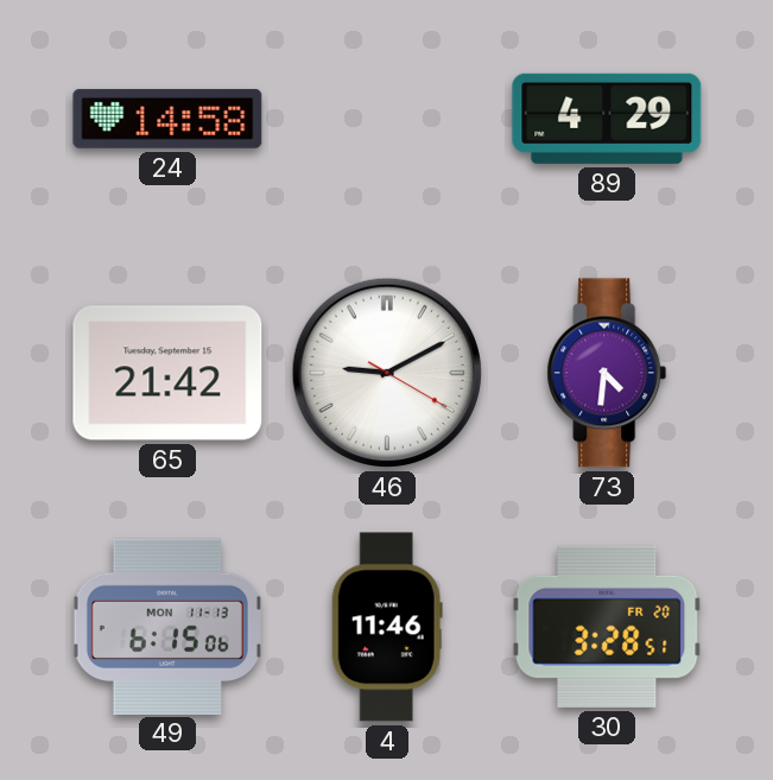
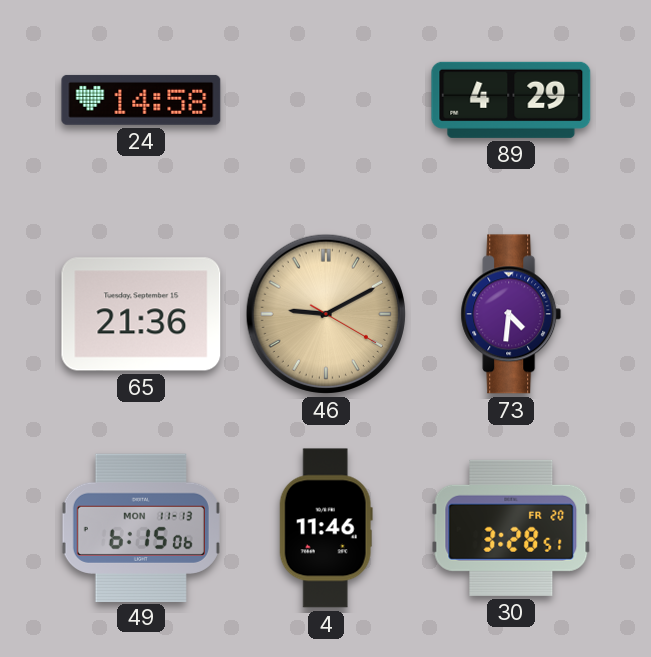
65: 21:42 -> 21:36
46 dial: white -> champagne
